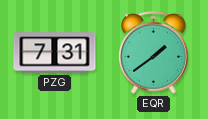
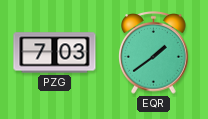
PZG: 7:31 -> 7:03
